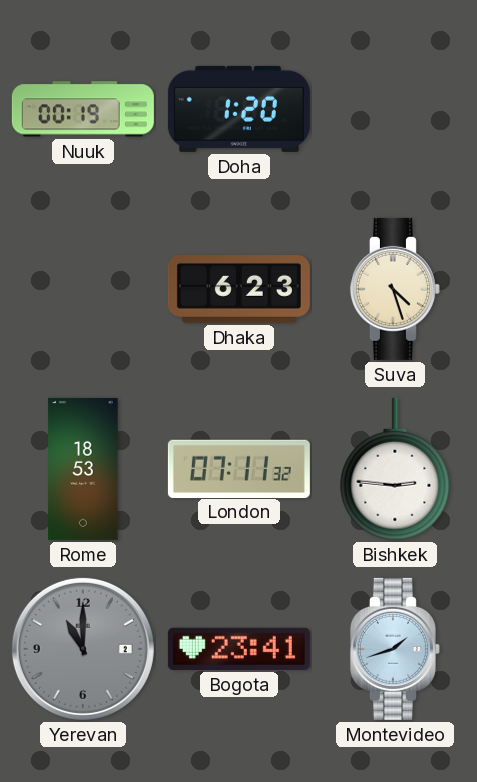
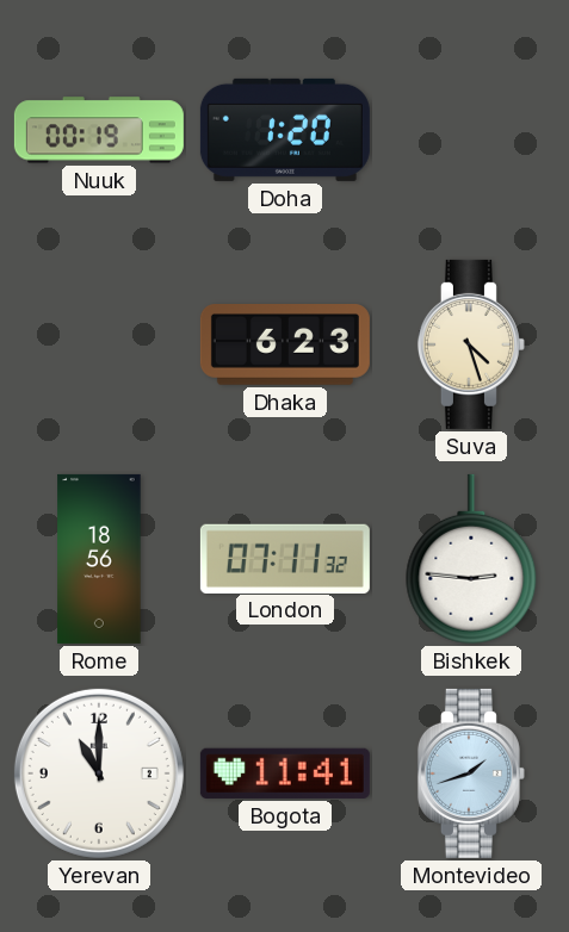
Rome: 18:53 -> 18:56
Yerevan dial: grey -> white
Bogota: 23:41 -> 11:41
